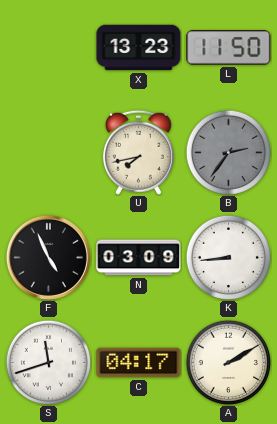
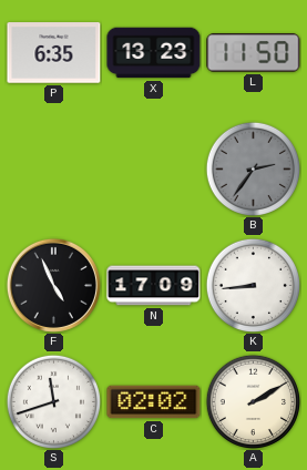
P: none -> 6:35
U: 7:43 -> none
N: 03:09 -> 17:09
C: 04:17 -> 02:02
